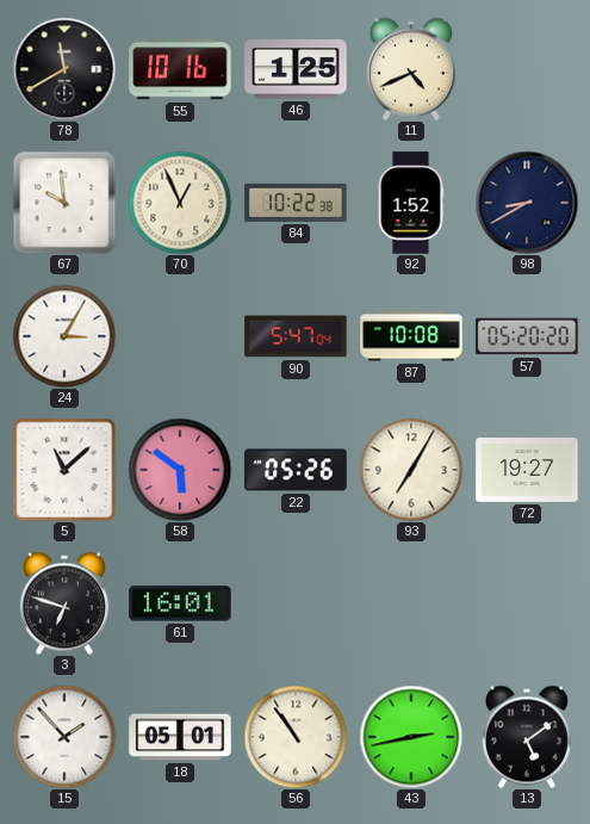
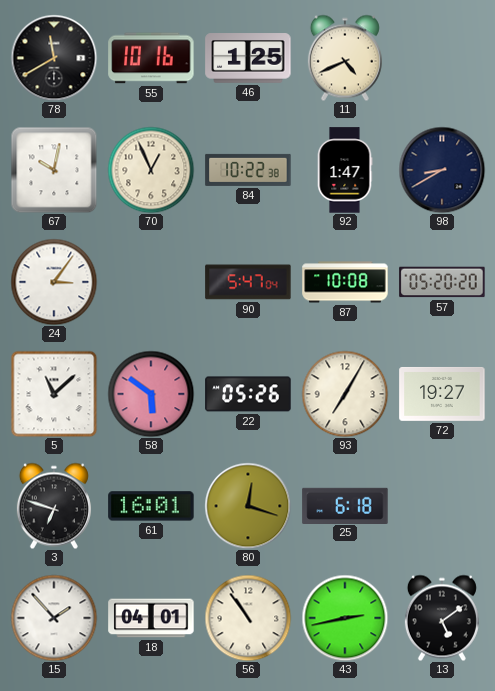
67: 9:59 -> 10:02
92: 1:52 -> 1:47
24: 3:05 -> 3:06
80: none -> 12:18
25: none -> 6:18
18: 05:01 -> 04:01
